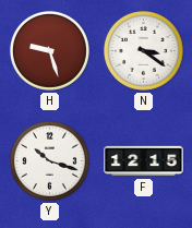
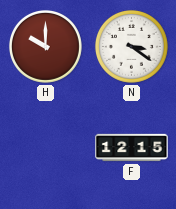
H: 9:27 -> 10:00
Y: 10:18 -> none
